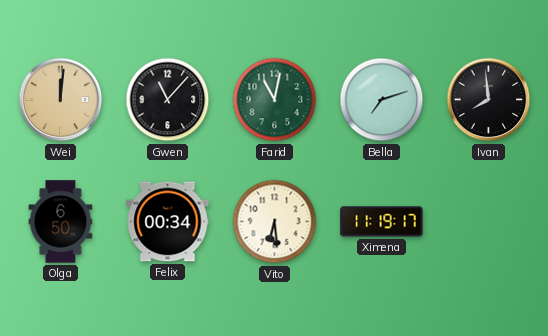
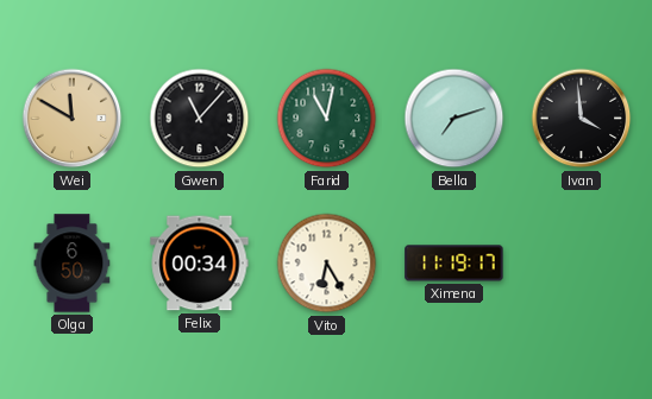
Wei: 12:01 -> 11:50
Ivan: 7:59 -> 3:59
Vito: 6:29 -> 6:25
